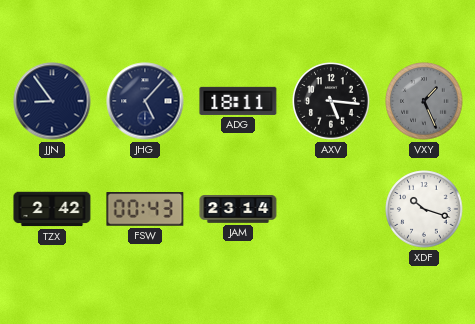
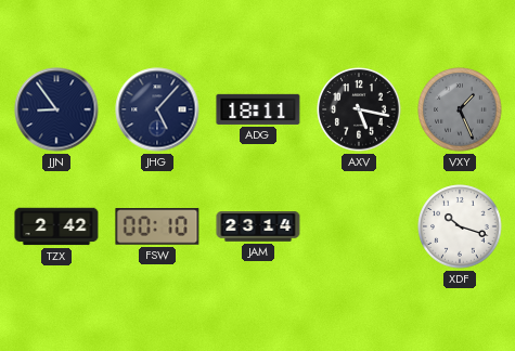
AXV: 5:16 -> 5:17
FSW: 00:43 -> 00:10
